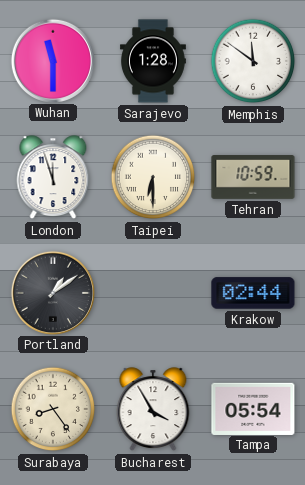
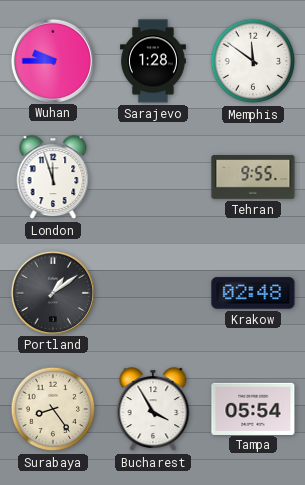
Wuhan: 11:30 -> 9:45
Taipei: 6:30 -> none
Tehran: 10:59 -> 9:55
Krakow: 02:44 -> 02:48
